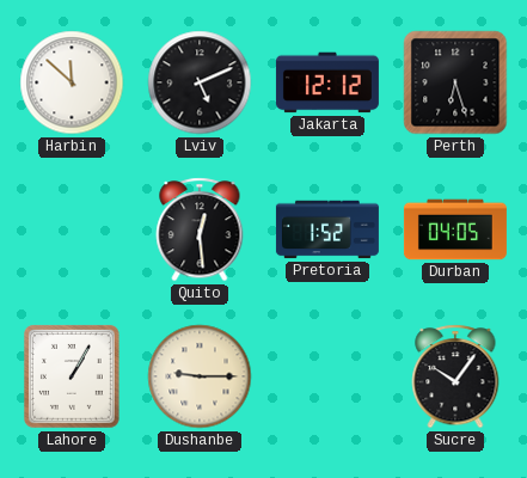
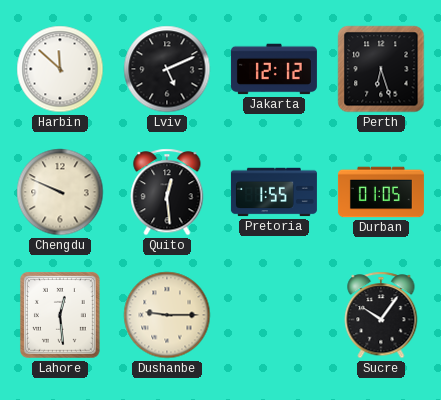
Chengdu: none -> 9:49
Pretoria: 1:52 -> 1:55
Durban: 04:05 -> 01:05
Lahore: 1:05 -> 12:29
